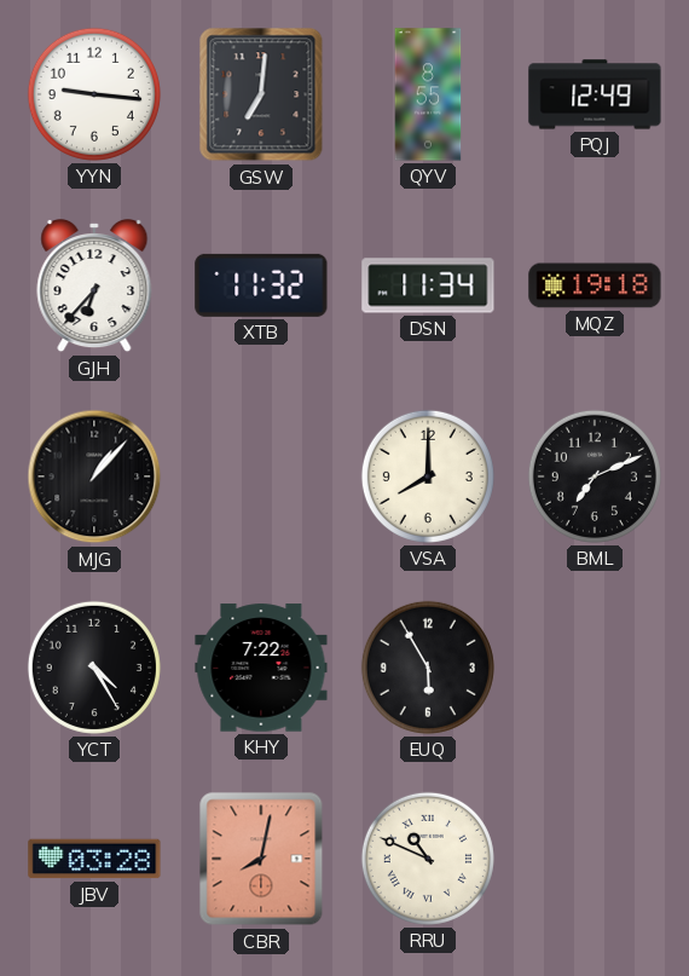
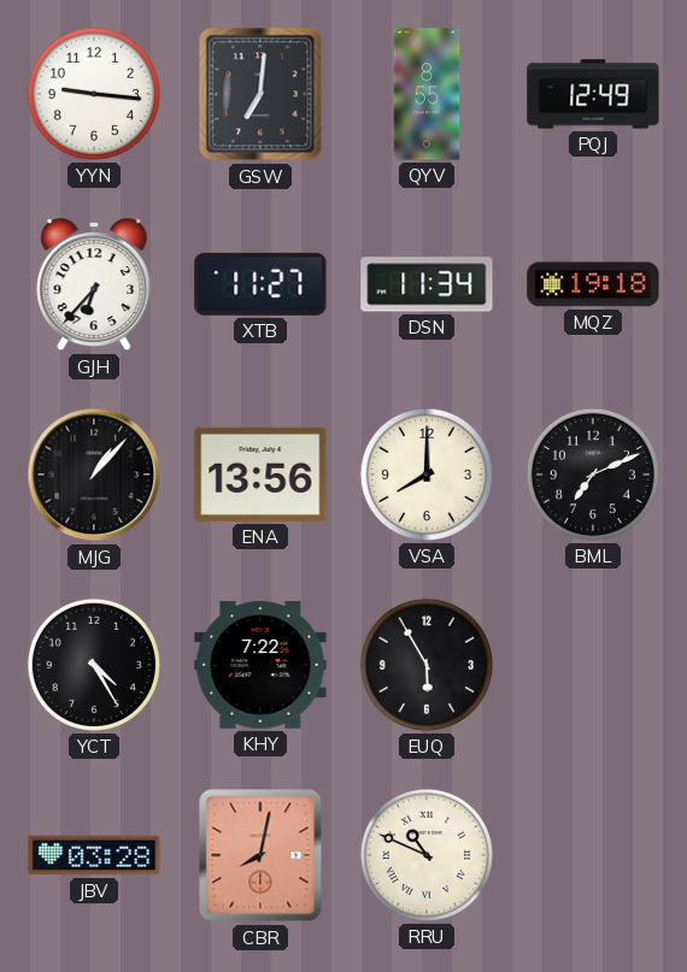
XTB: 11:32 -> 11:27
ENA: none -> 13:56
